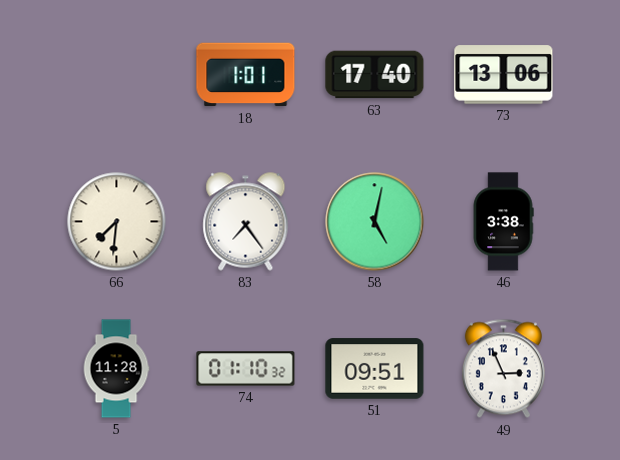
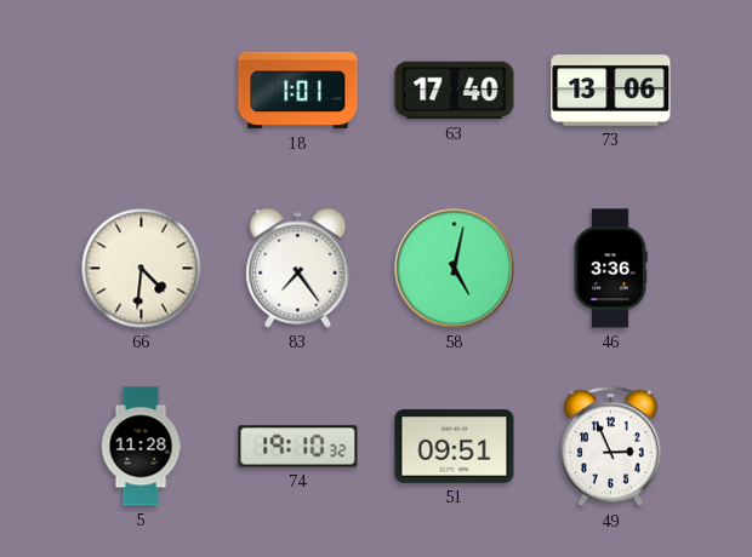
66: 7:31 -> 4:31
46: 3:38 -> 3:36
74: 01:10 -> 19:10
